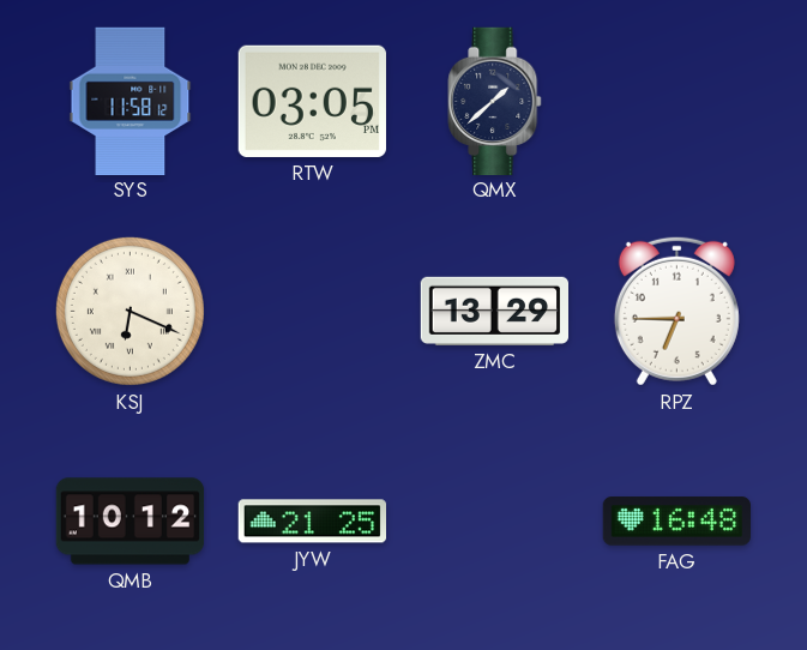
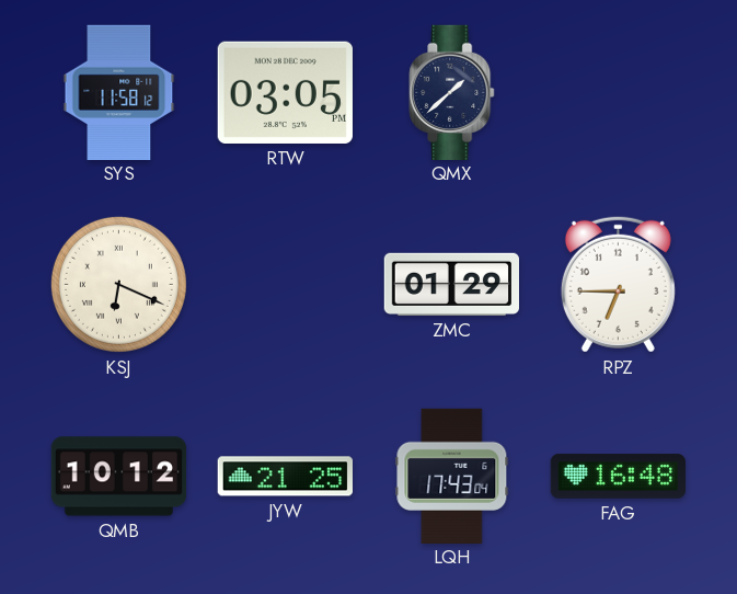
ZMC: 13:29 -> 01:29
LQH: none -> 17:43
